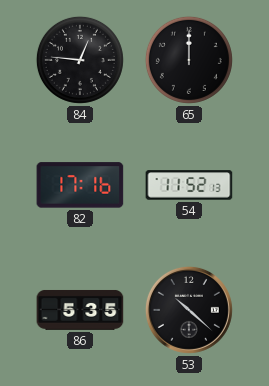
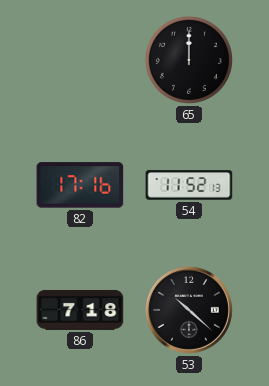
84: 12:46 -> none
86: 5:35 -> 7:18
